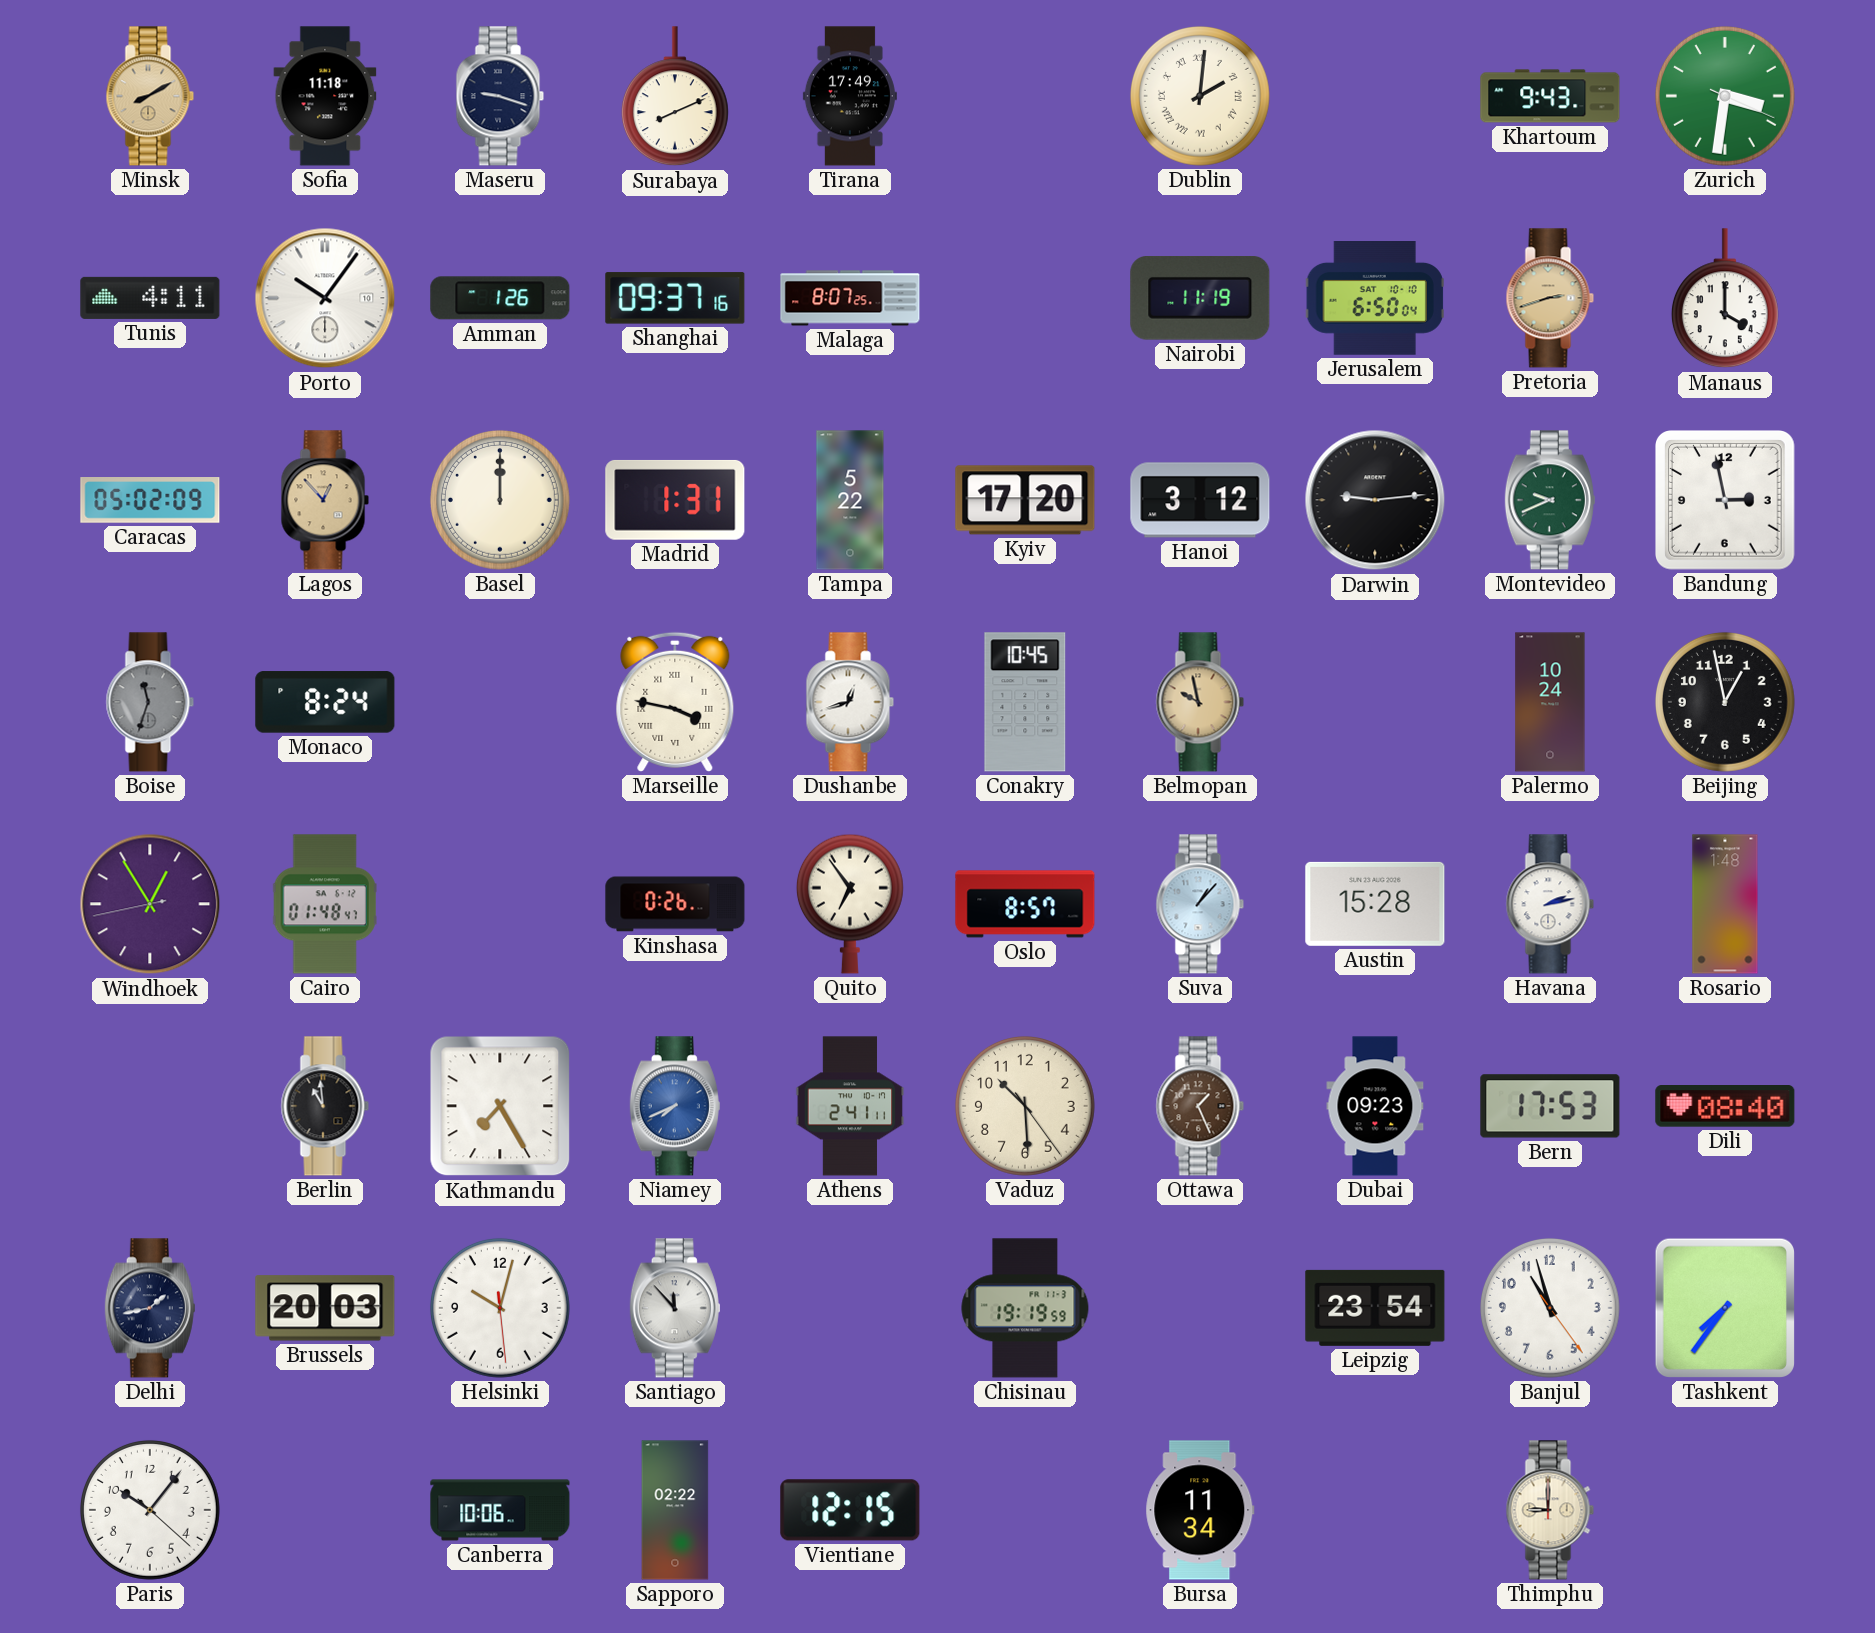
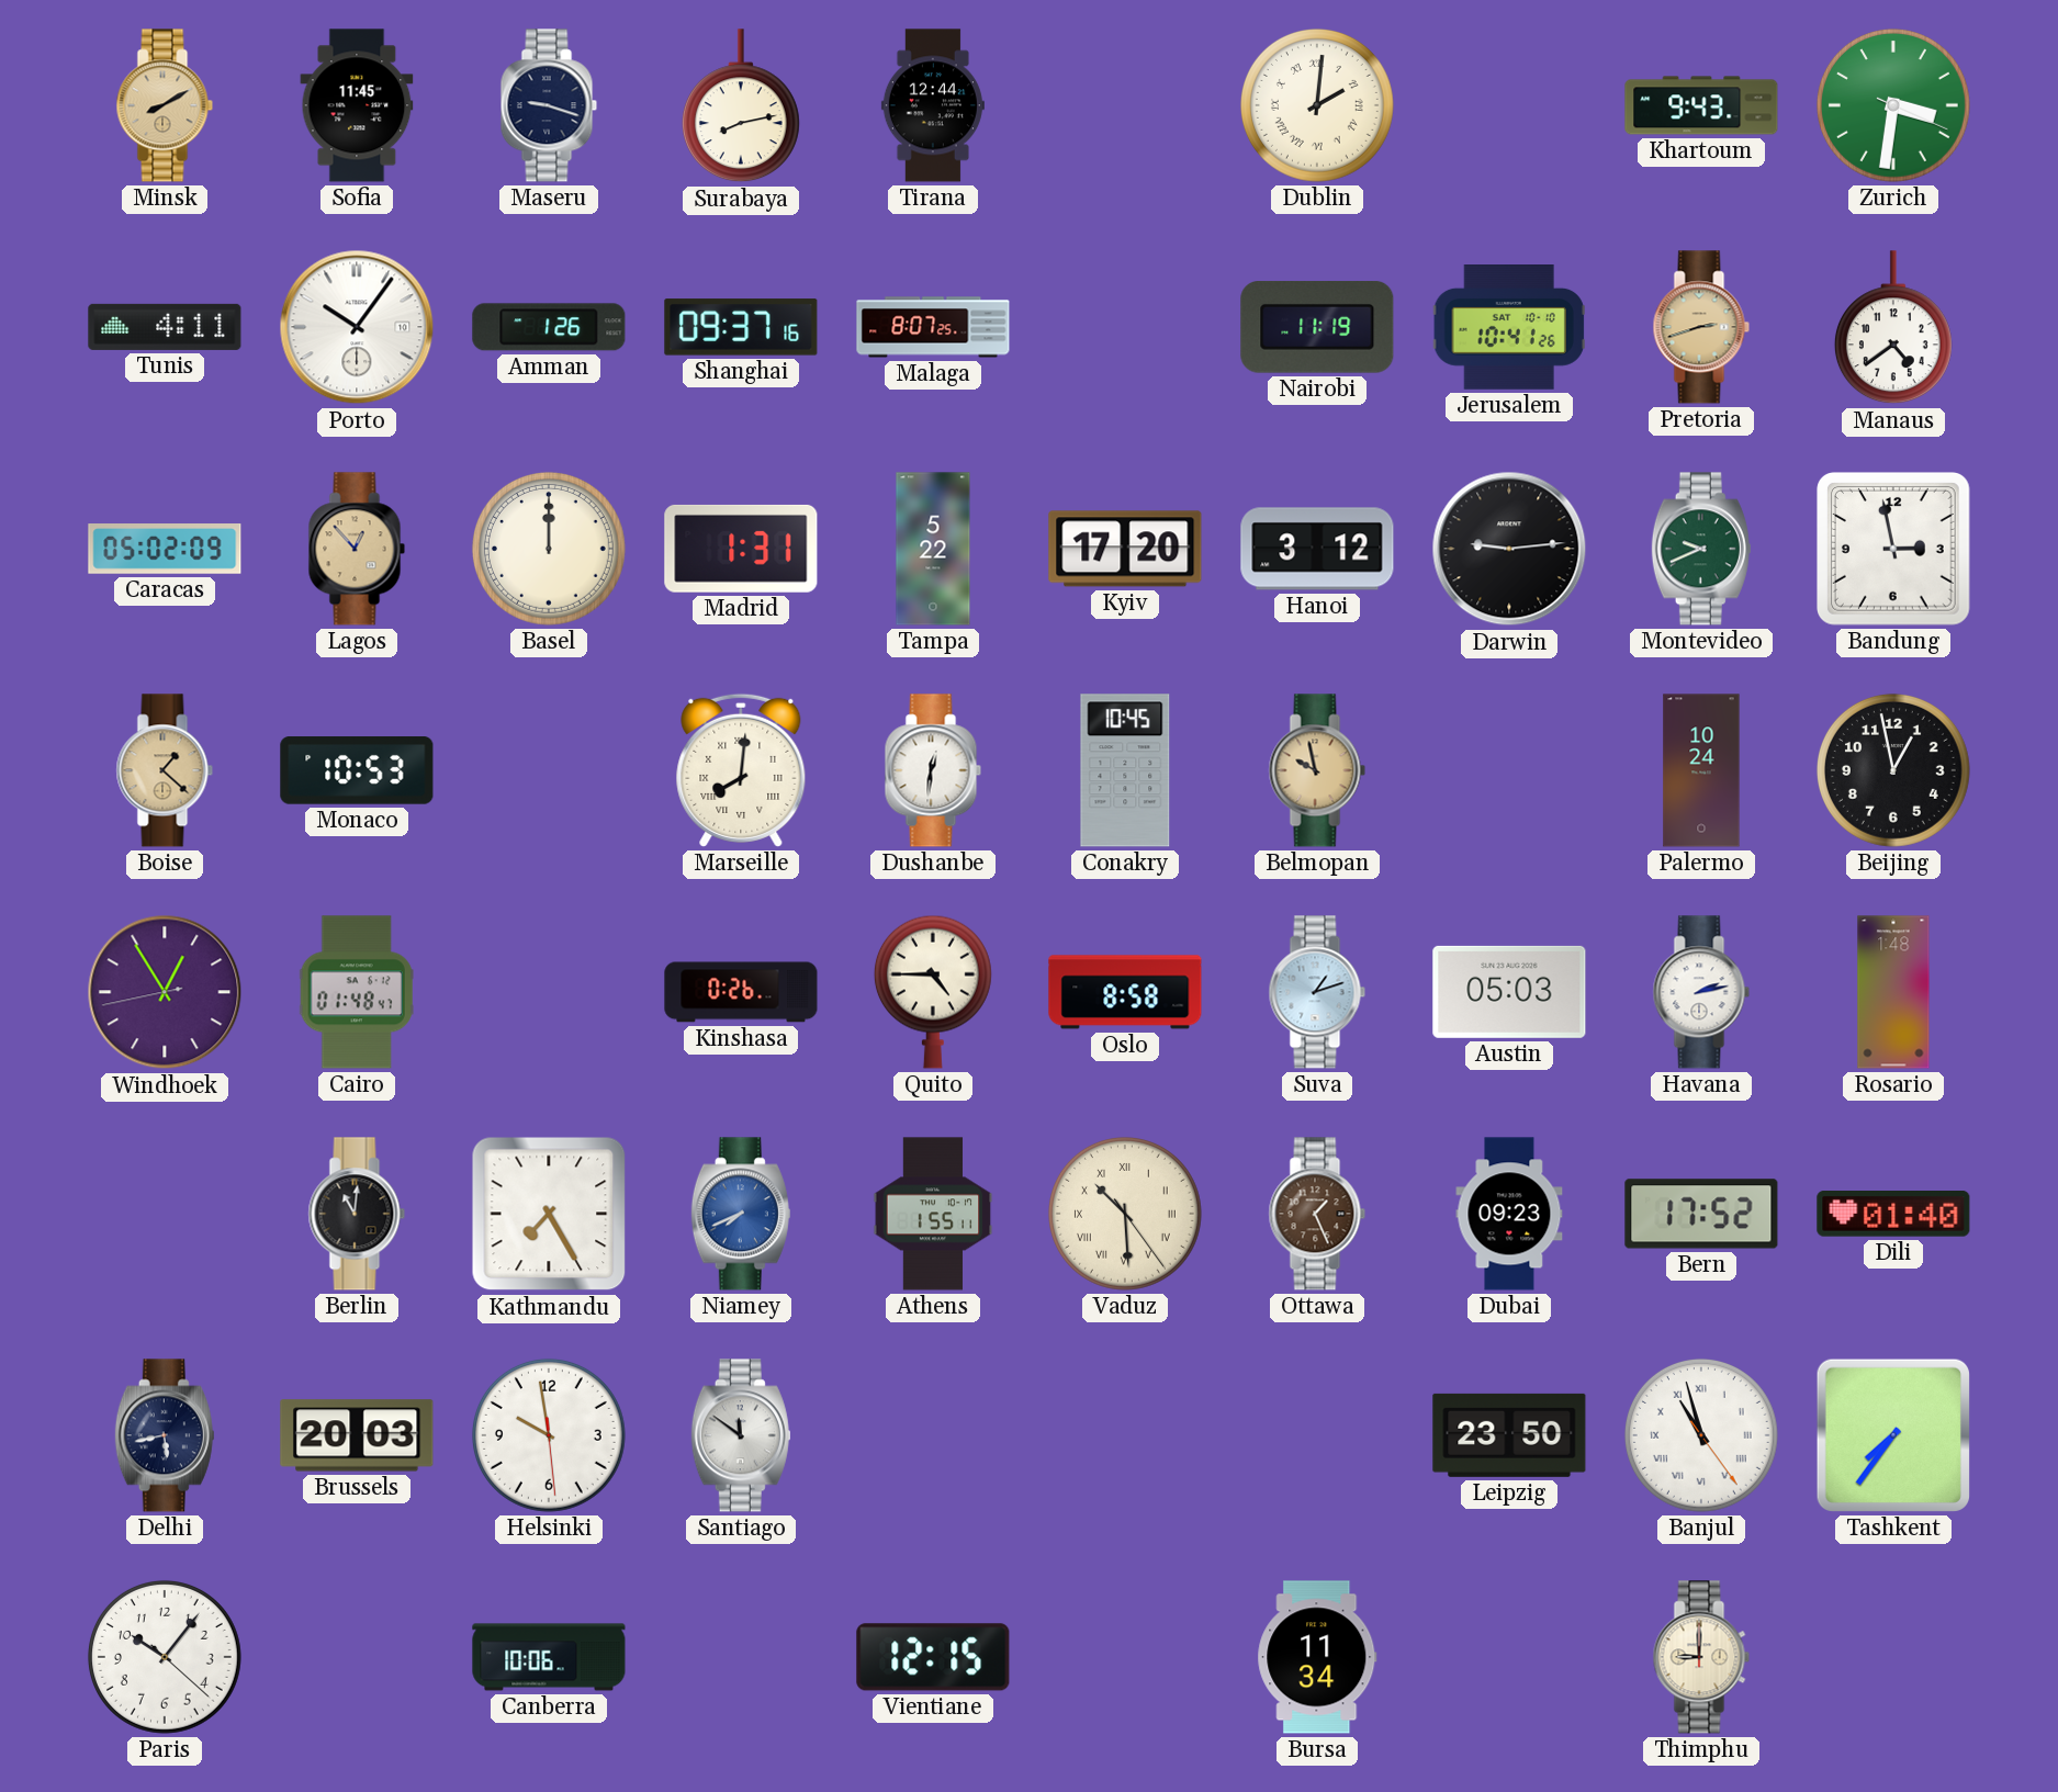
Sofia: 11:18 -> 11:45
Surabaya: 8:11 -> 8:13
Tirana: 17:49 -> 12:44
Jerusalem: 6:50 -> 10:41
Manaus: 4:00 -> 4:39
Boise: 11:33 -> 1:22
Boise dial: grey -> champagne
Monaco: 8:24 -> 10:53
Marseille: 3:47 -> 8:01
Dushanbe: 12:42 -> 12:31
Quito: 6:54 -> 4:45
Oslo: 8:57 -> 8:58
Suva: 1:07 -> 1:12
Austin: 15:28 -> 05:03
Berlin: 10:59 -> 11:01
Athens: 2:41 -> 1:55
Vaduz numerals: Arabic -> Roman
Bern: 17:53 -> 17:52
Dili: 08:40 -> 01:40
Delhi: 1:43 -> 5:43
Helsinki: 10:02 -> 9:58
Santiago: 11:53 -> 11:51
Chisinau: 19:19 -> none
Leipzig: 23:54 -> 23:50
Banjul numerals: Arabic -> Roman
Sapporo: 02:22 -> none
